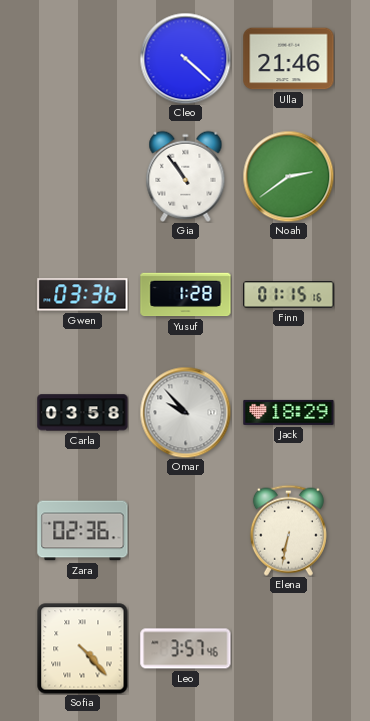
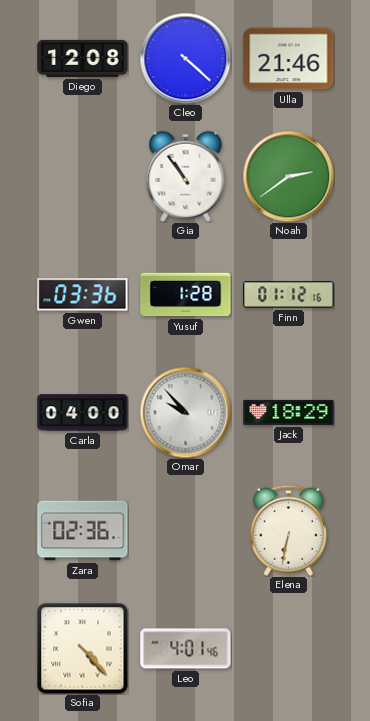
Diego: none -> 12:08
Finn: 01:15 -> 01:12
Carla: 03:58 -> 04:00
Leo: 3:57 -> 4:01
